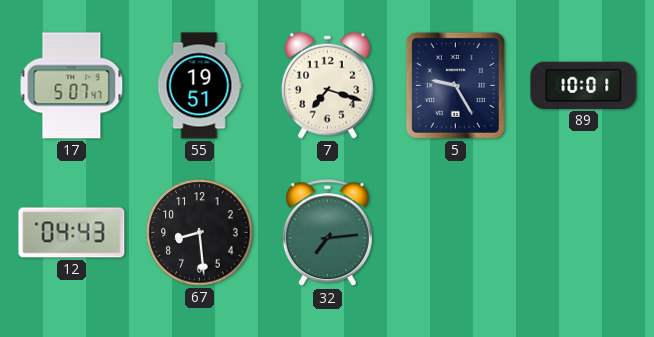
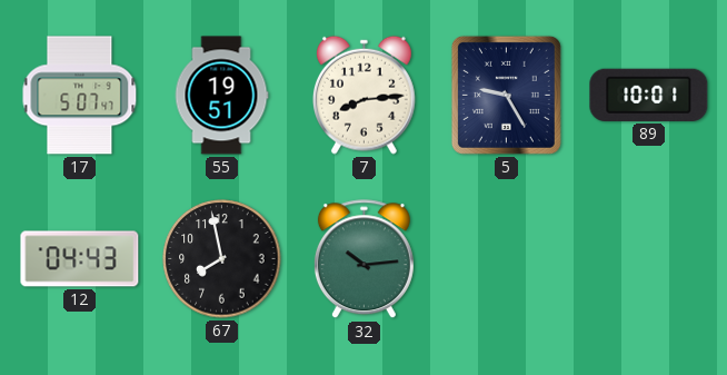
7: 7:18 -> 8:14
67: 8:29 -> 7:58
32: 7:14 -> 10:14
